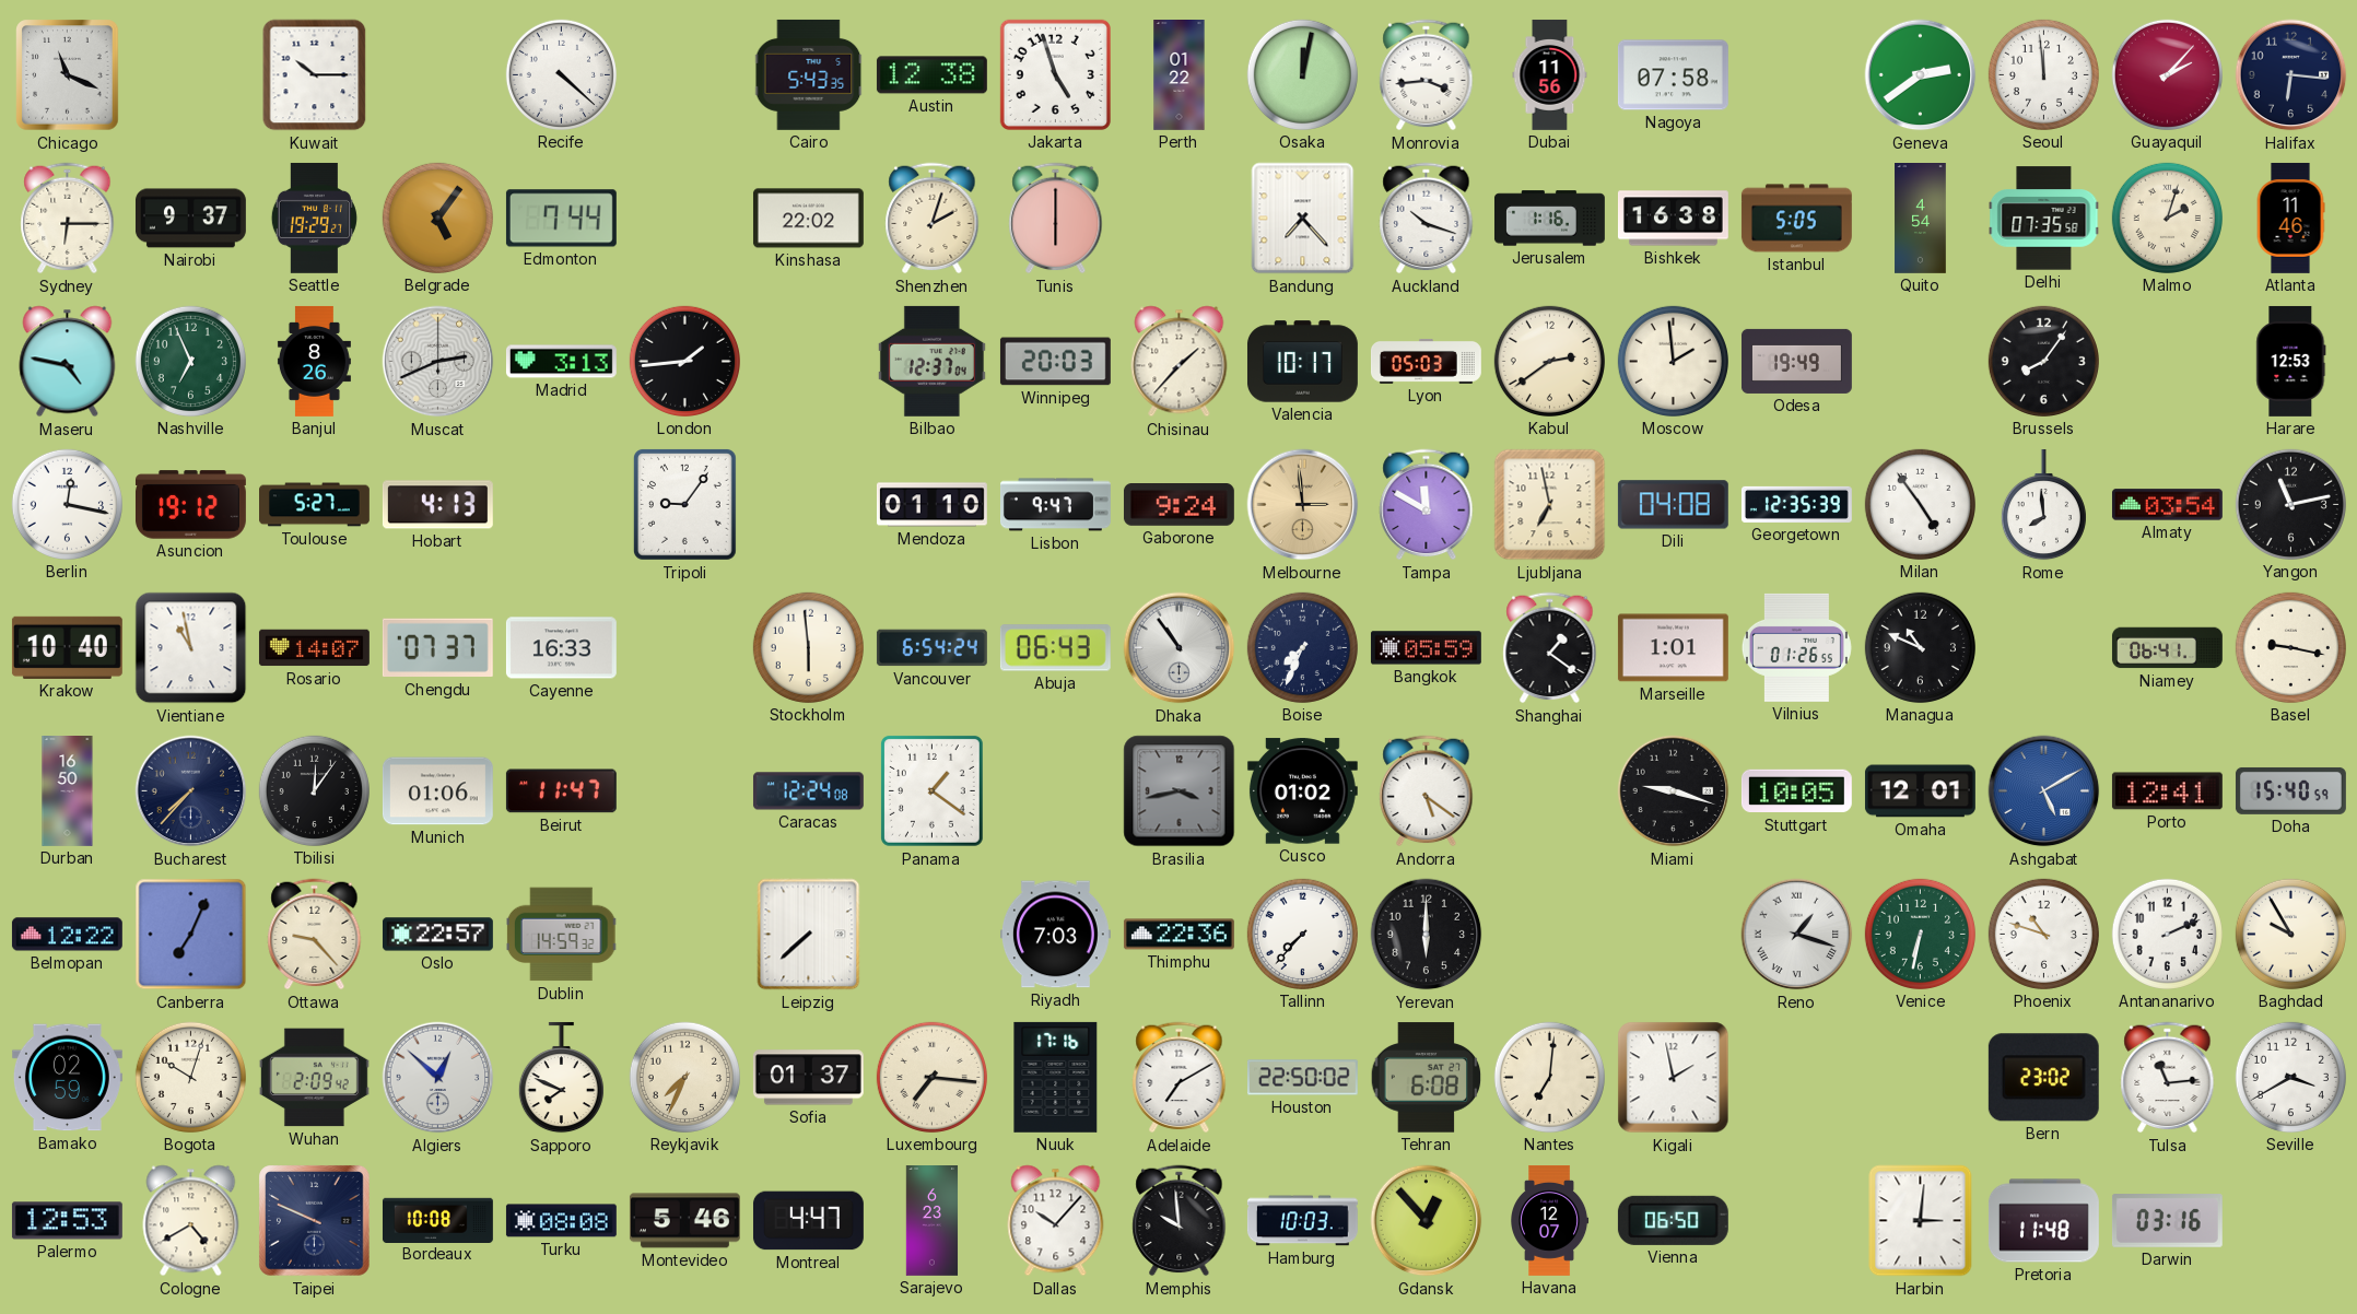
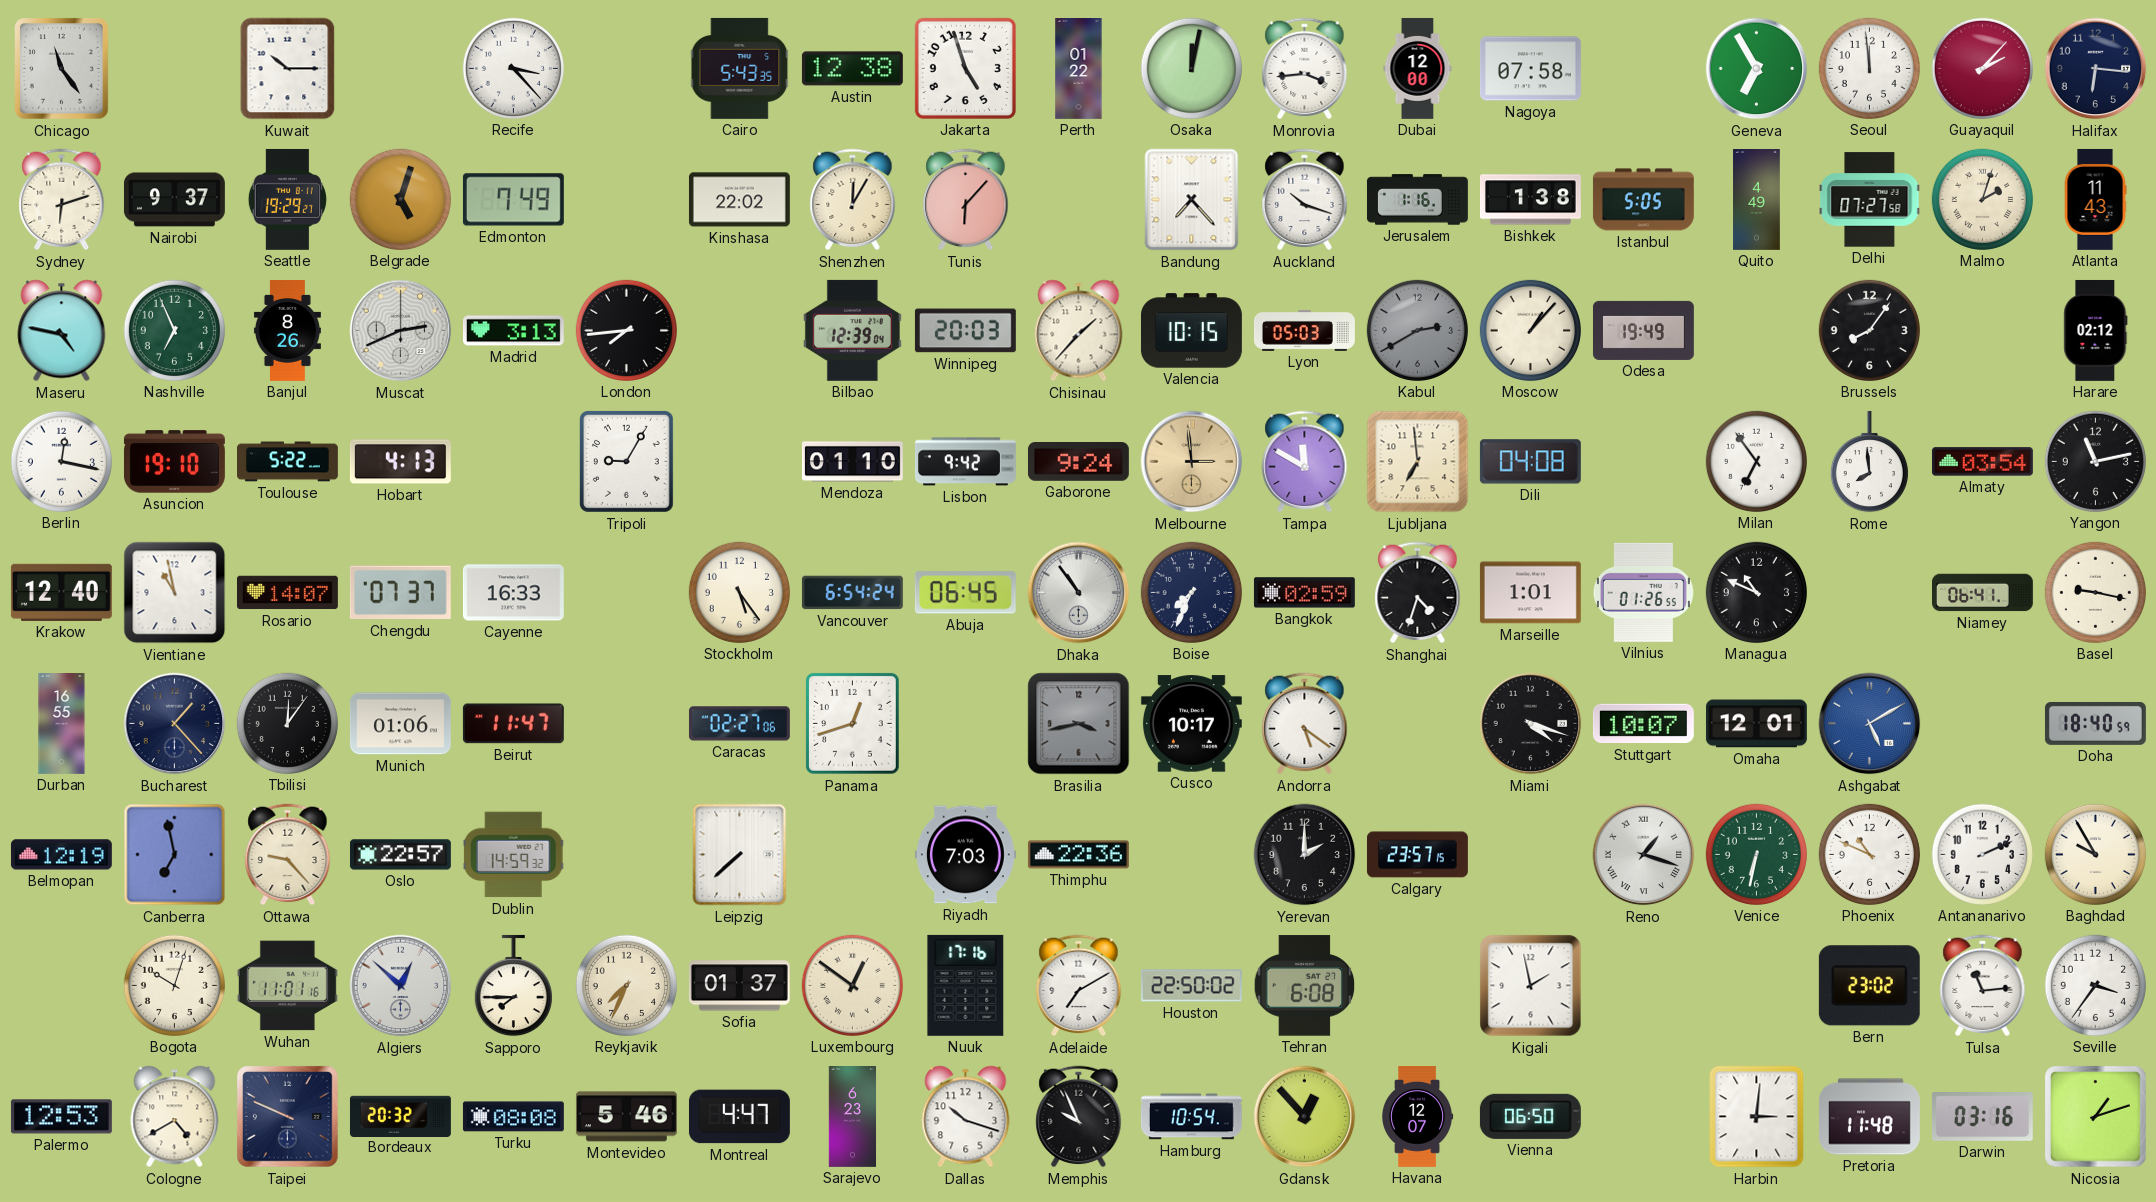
Chicago: 11:19 -> 11:24
Recife: 4:22 -> 3:23
Dubai: 11:56 -> 12:00
Geneva: 2:39 -> 6:55
Sydney: 6:15 -> 6:12
Belgrade: 5:06 -> 5:03
Edmonton: 7:44 -> 7:49
Shenzhen: 2:03 -> 12:05
Tunis: 6:00 -> 6:07
Bishkek: 16:38 -> 1:38
Quito: 4:54 -> 4:49
Delhi: 07:35 -> 07:27
Atlanta: 11:46 -> 11:43
London: 1:44 -> 7:44
Bilbao: 12:37 -> 12:39
Valencia: 10:17 -> 10:15
Kabul: 2:39 -> 2:40
Kabul dial: cream -> grey
Moscow: 1:59 -> 1:07
Harare: 12:53 -> 02:12
Asuncion: 19:12 -> 19:10
Toulouse: 5:27 -> 5:22
Tripoli: 9:06 -> 9:05
Lisbon: 9:47 -> 9:42
Ljubljana: 6:58 -> 6:59
Georgetown: 12:35 -> none
Milan: 4:54 -> 6:54
Krakow: 10:40 -> 12:40
Stockholm: 5:59 -> 5:24
Abuja: 06:43 -> 06:45
Bangkok: 05:59 -> 02:59
Shanghai: 1:21 -> 4:33
Durban: 16:50 -> 16:55
Bucharest: 7:37 -> 1:23
Caracas: 12:24 -> 02:27
Panama: 1:21 -> 12:42
Cusco: 01:02 -> 10:17
Miami: 9:18 -> 4:18
Stuttgart: 10:05 -> 10:07
Porto: 12:41 -> none
Doha: 15:40 -> 18:40
Belmopan: 12:22 -> 12:19
Canberra: 7:04 -> 6:58
Tallinn: 7:37 -> none
Yerevan: 6:00 -> 2:00
Calgary: none -> 23:57
Phoenix: 10:48 -> 10:49
Bamako: 02:59 -> none
Wuhan: 2:09 -> 11:01
Sapporo: 7:49 -> 7:45
Luxembourg: 7:16 -> 12:51
Nantes: 7:01 -> none
Seville: 3:40 -> 3:36
Bordeaux: 10:08 -> 20:32
Dallas: 10:07 -> 10:18
Memphis: 9:59 -> 9:56
Hamburg: 10:03 -> 10:54
Nicosia: none -> 1:12
